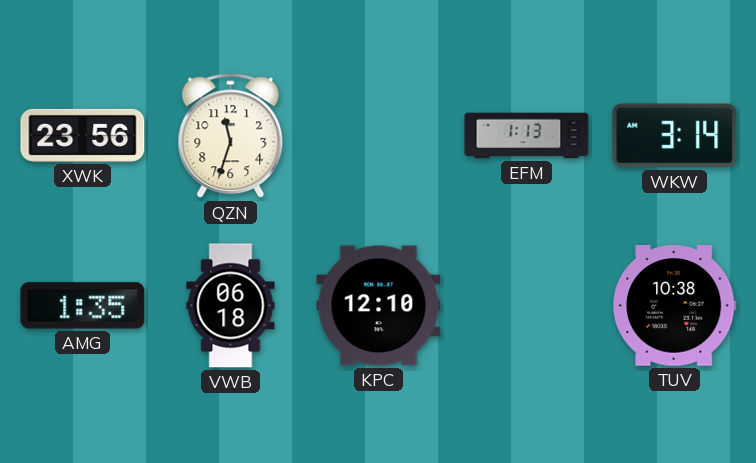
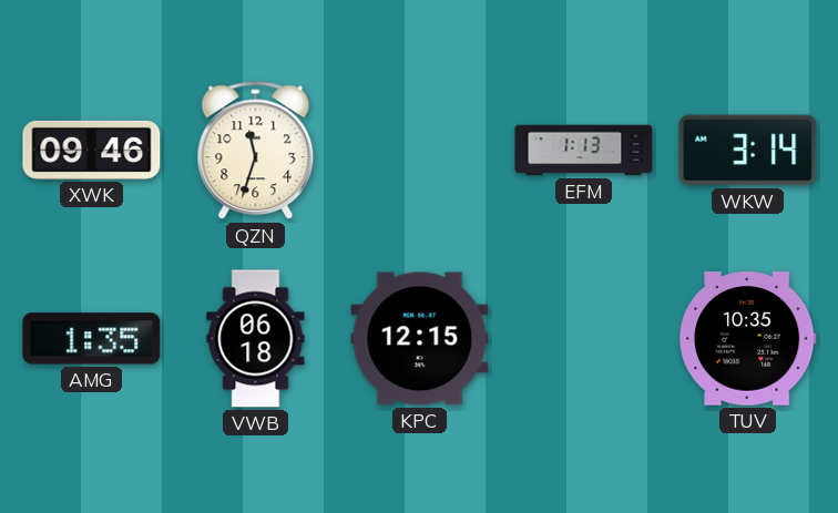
XWK: 23:56 -> 09:46
KPC: 12:10 -> 12:15
TUV: 10:38 -> 10:35
